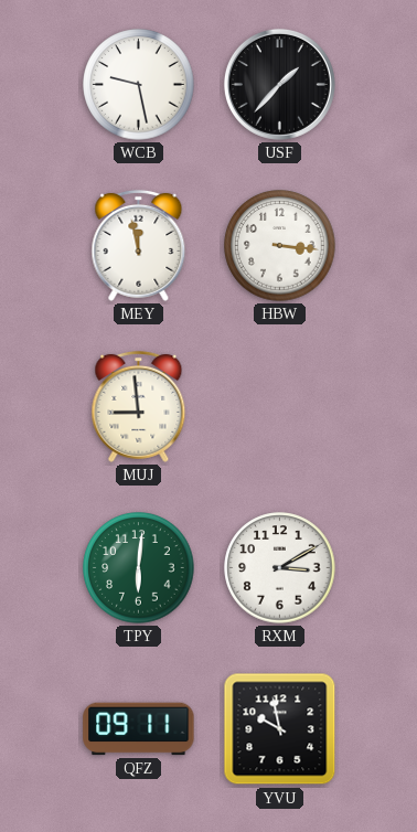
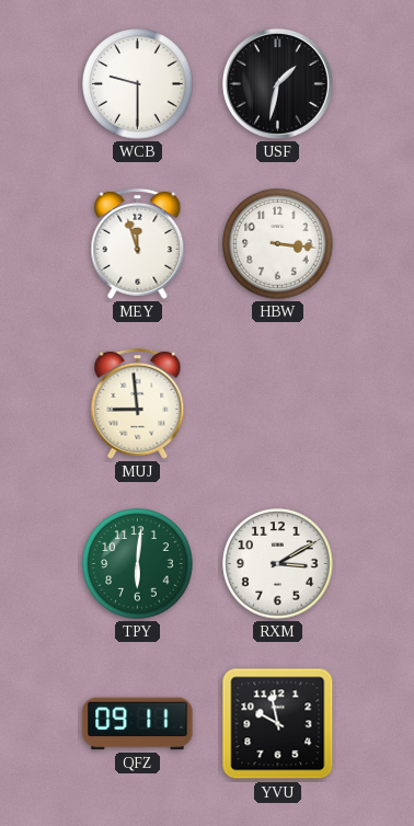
WCB: 9:28 -> 9:30
USF: 1:37 -> 1:32
MEY: 11:58 -> 11:57
